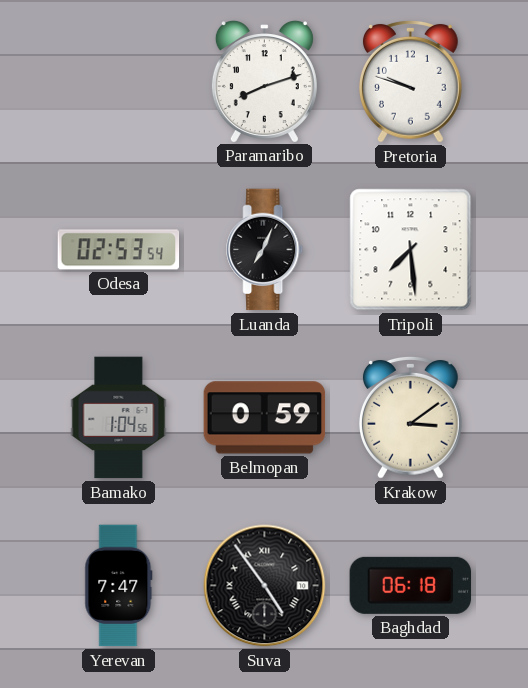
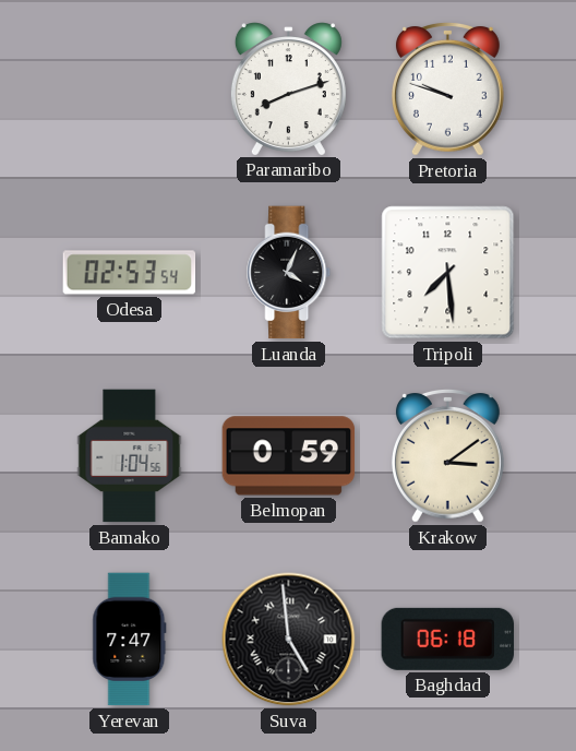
Luanda: 7:04 -> 4:04
Suva: 4:54 -> 4:59
